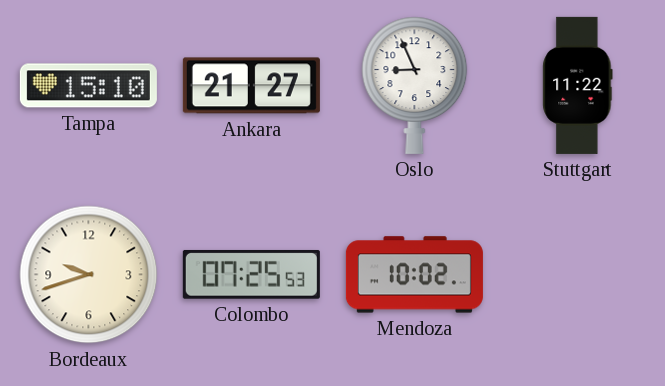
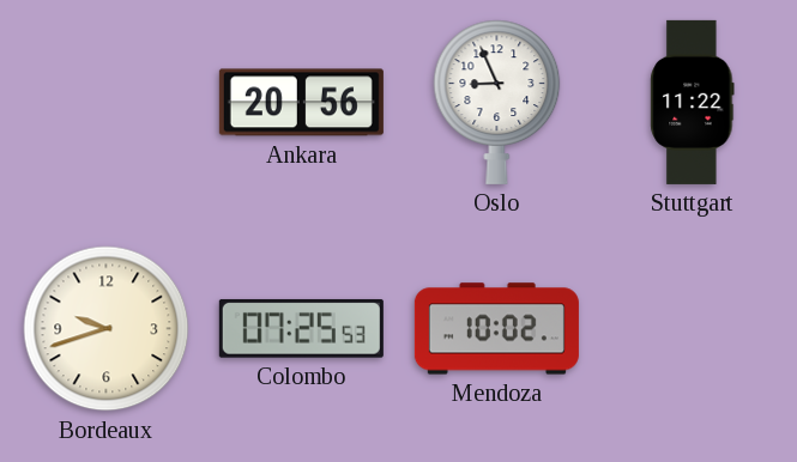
Tampa: 15:10 -> none
Ankara: 21:27 -> 20:56
